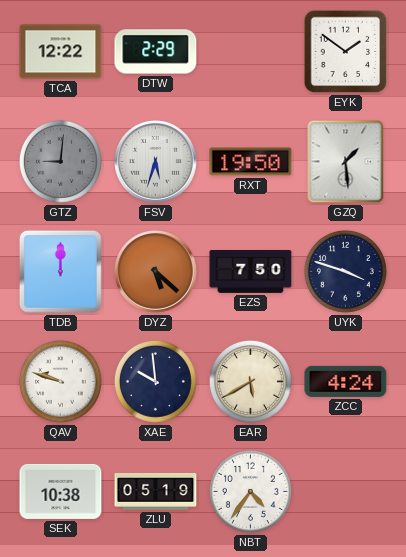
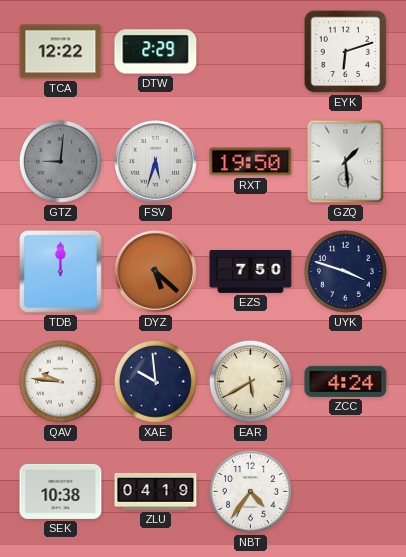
EYK: 1:51 -> 6:12
QAV: 9:48 -> 9:46
ZLU: 05:19 -> 04:19
